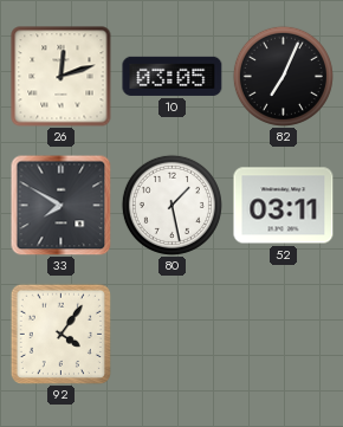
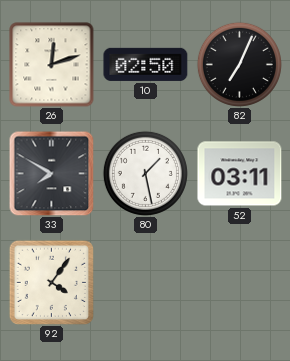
10: 03:05 -> 02:50
